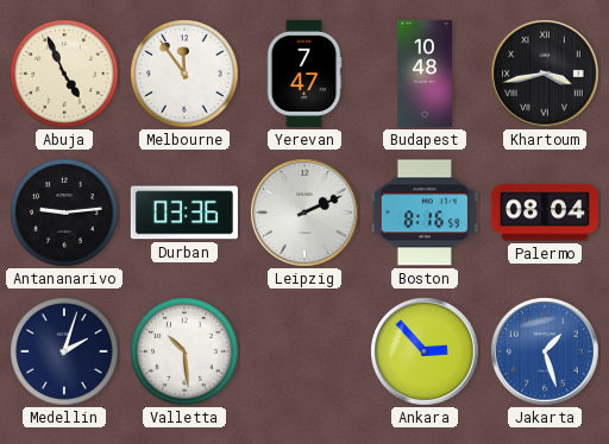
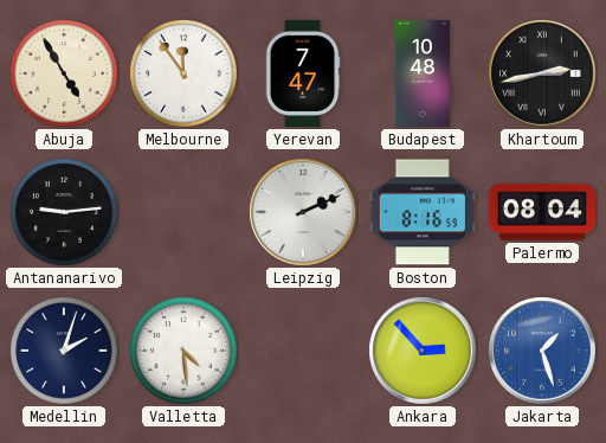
Abuja: 4:56 -> 4:55
Khartoum: 3:43 -> 2:43
Durban: 03:36 -> none
Valletta: 10:29 -> 4:29
